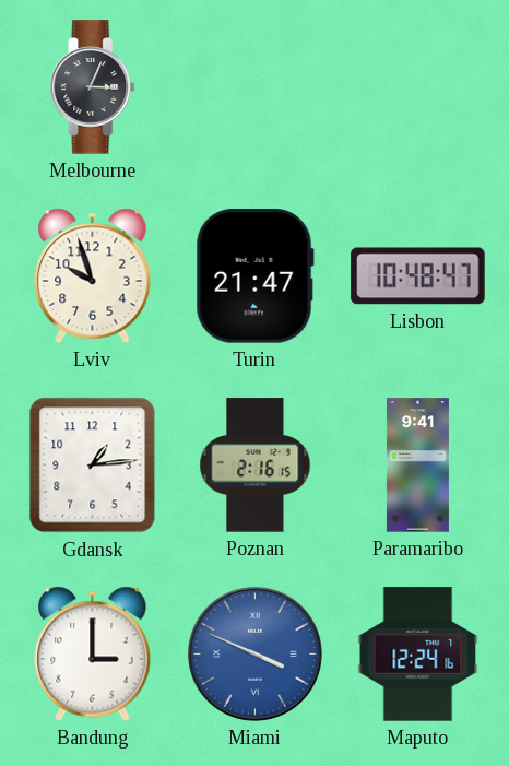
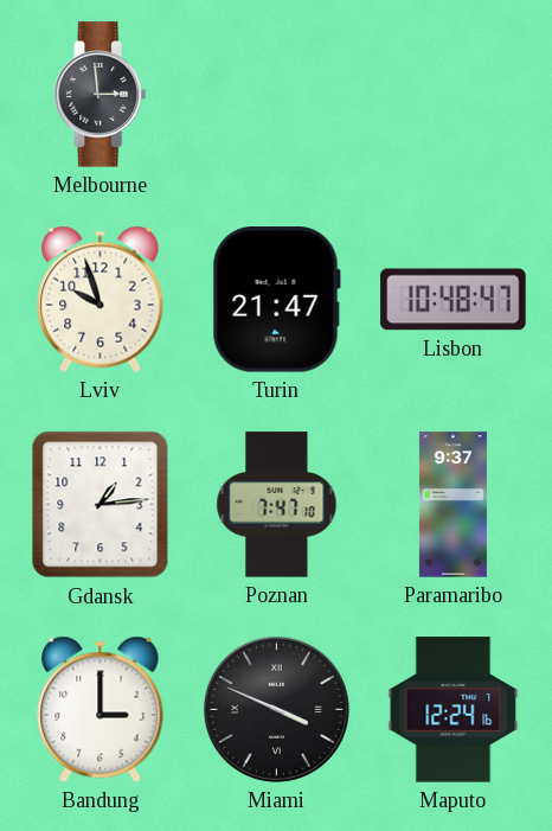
Melbourne: 3:04 -> 2:59
Poznan: 2:16 -> 7:47
Paramaribo: 9:41 -> 9:37
Miami dial: blue -> black
